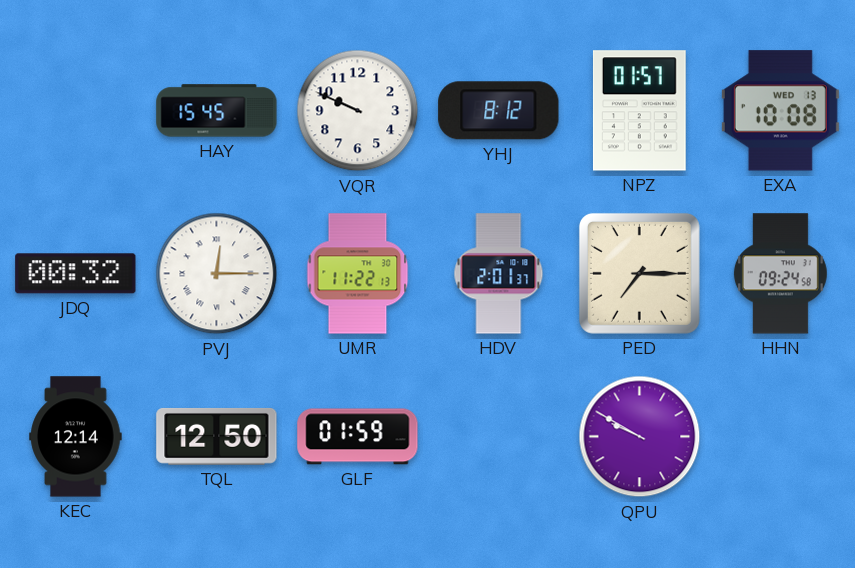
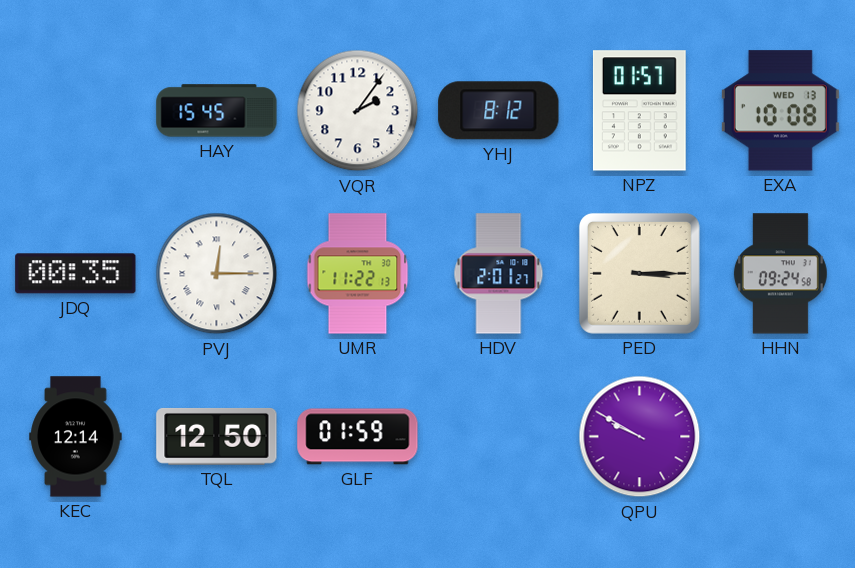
VQR: 9:49 -> 2:06
JDQ: 00:32 -> 00:35
HDV: 2:01:37 -> 2:01:27
PED: 7:15 -> 3:15
